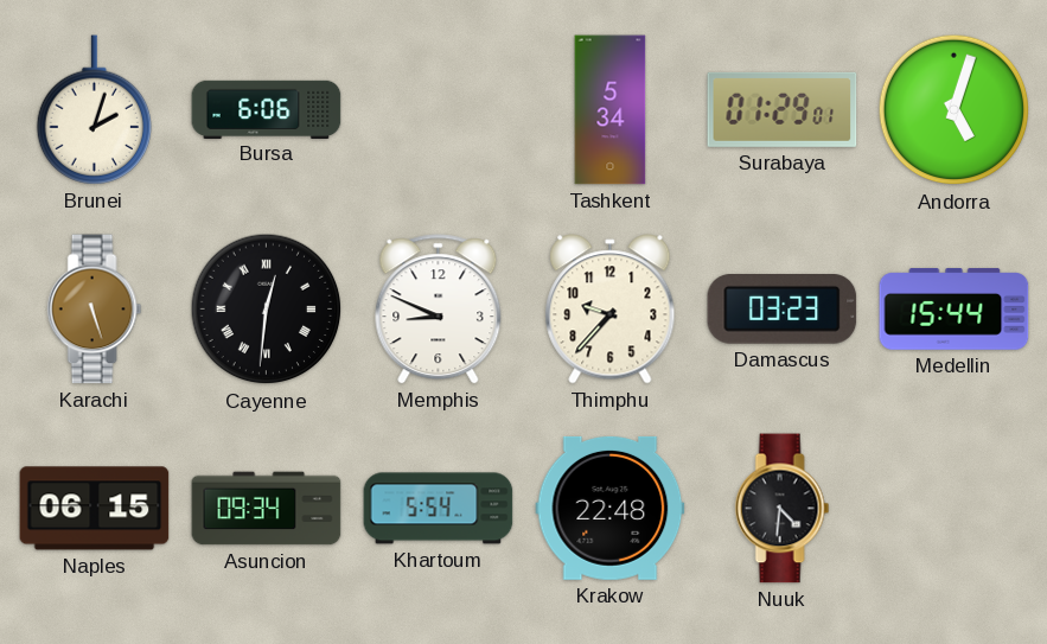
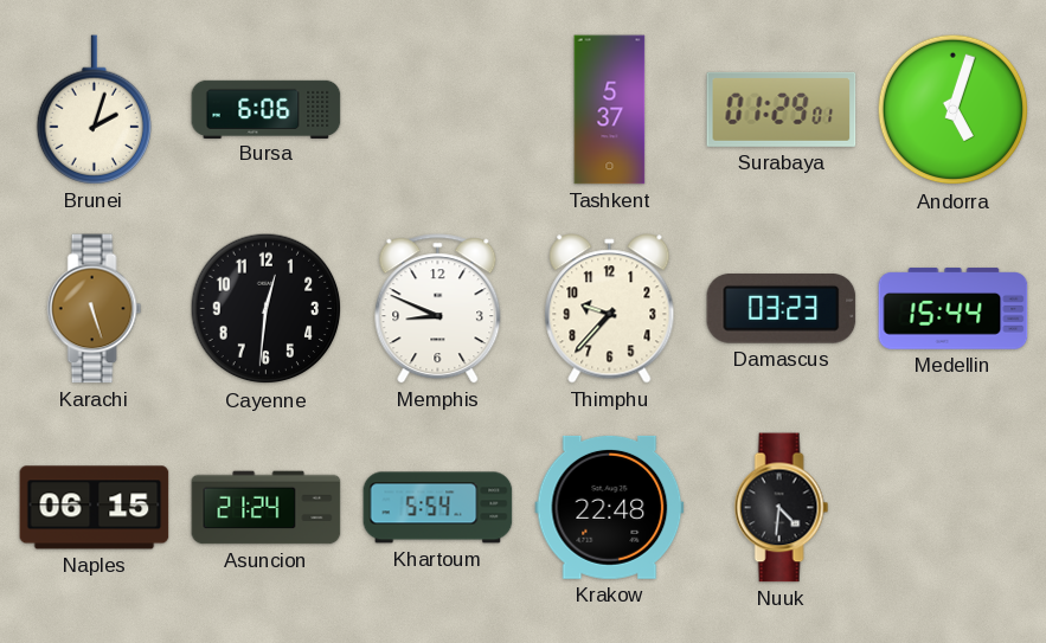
Tashkent: 5:34 -> 5:37
Cayenne numerals: Roman -> Arabic
Asuncion: 09:34 -> 21:24
